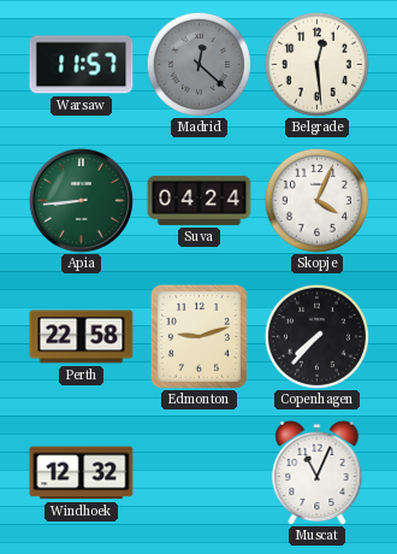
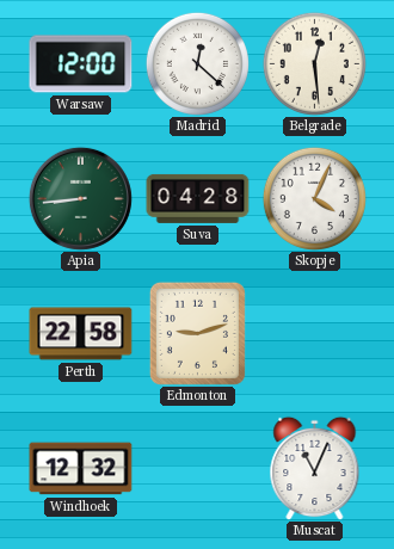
Warsaw: 11:57 -> 12:00
Madrid dial: grey -> white
Suva: 04:24 -> 04:28
Copenhagen: 7:37 -> none
